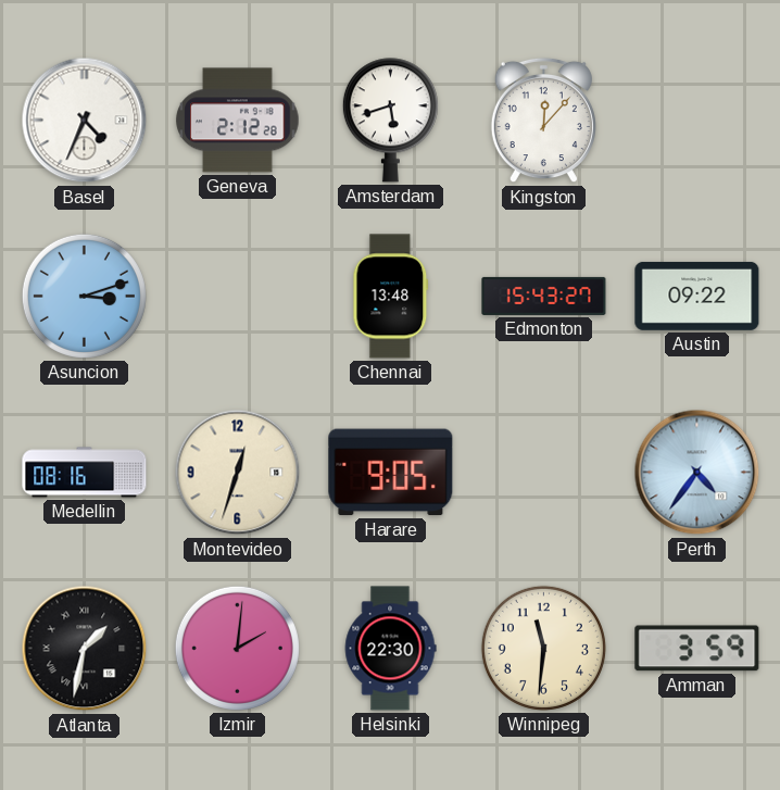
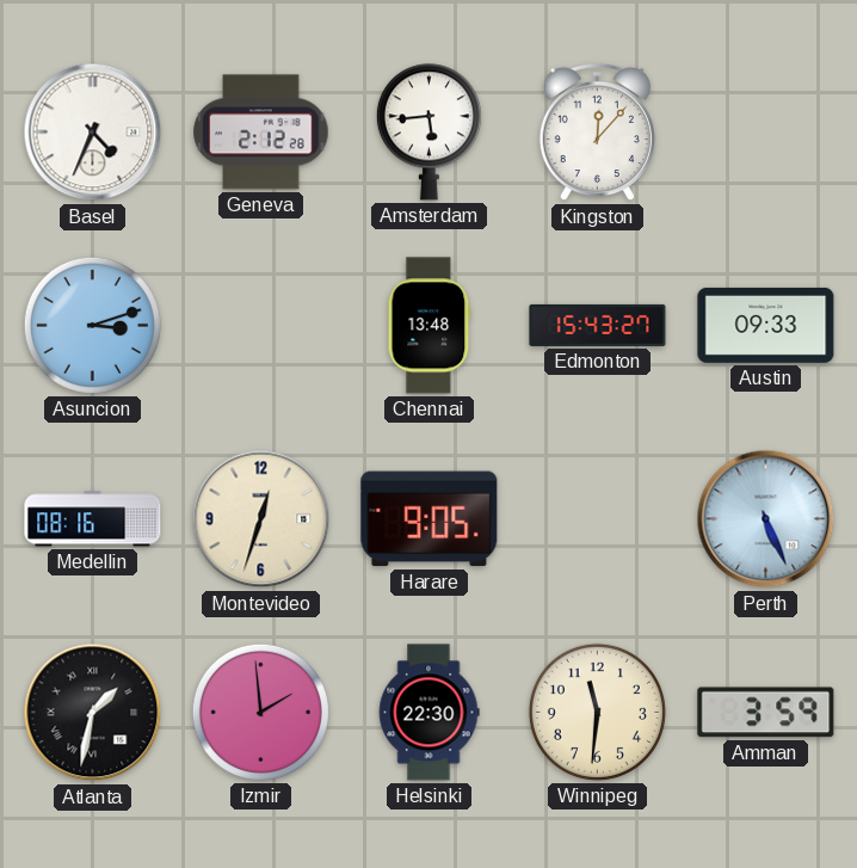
Amsterdam: 5:42 -> 5:44
Austin: 09:22 -> 09:33
Perth: 4:36 -> 5:26
Izmir: 2:01 -> 1:59
